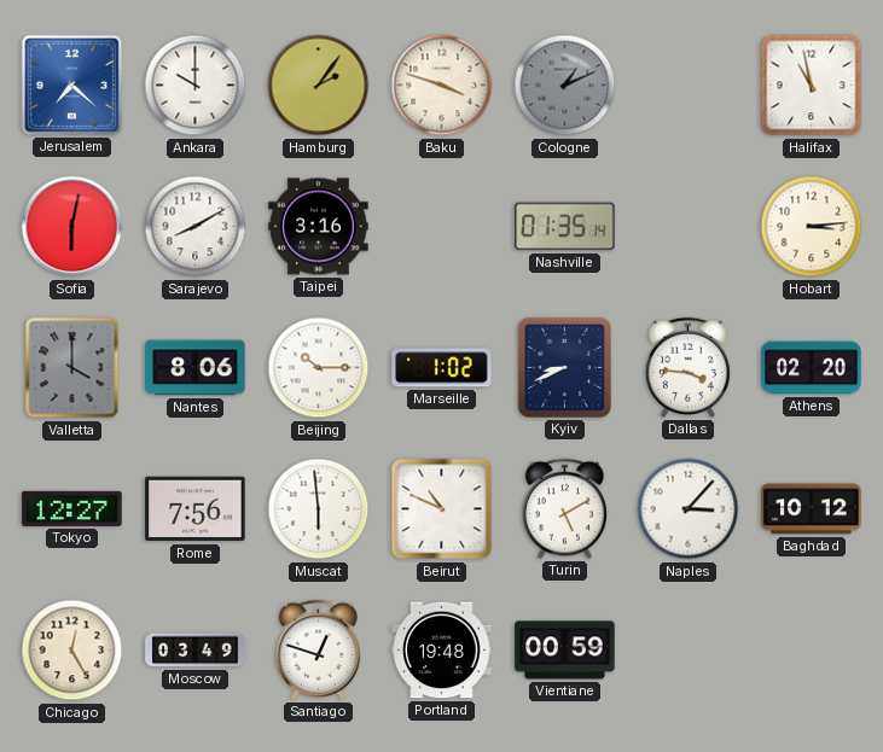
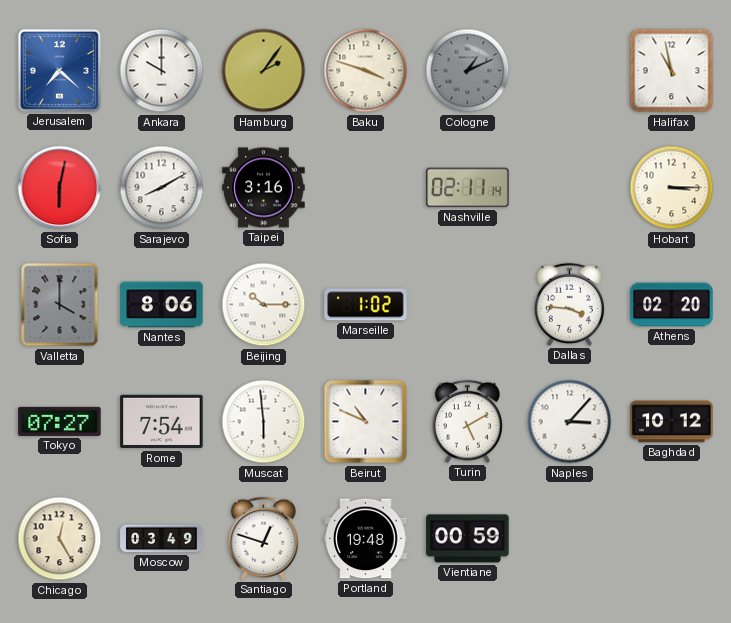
Nashville: 01:35 -> 02:11
Hobart: 3:14 -> 3:15
Kyiv: 8:41 -> none
Tokyo: 12:27 -> 07:27
Rome: 7:56 -> 7:54
